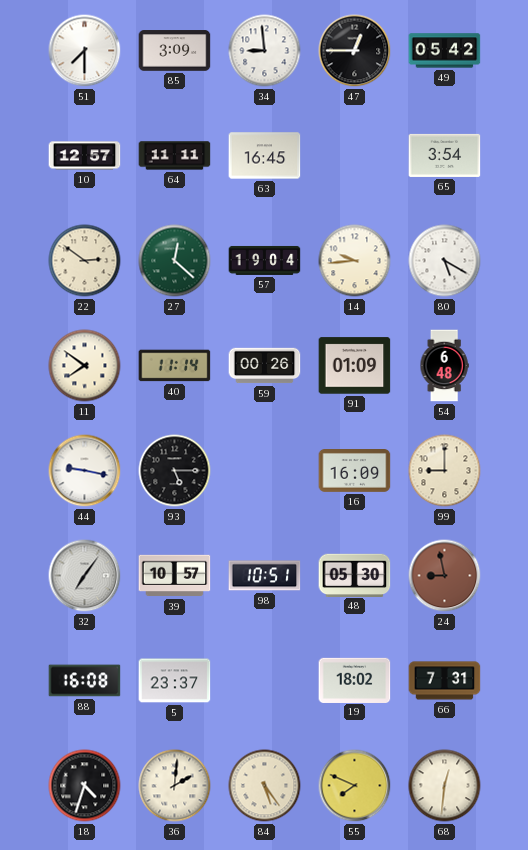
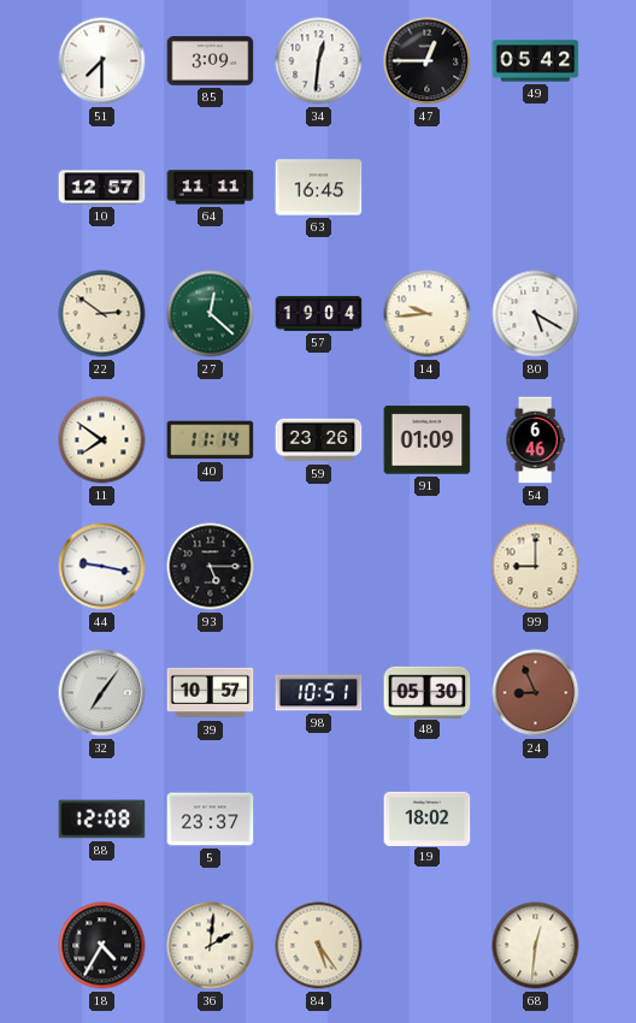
34: 8:59 -> 12:31
65: 3:54 -> none
59: 00:26 -> 23:26
54: 6:48 -> 6:46
16: 16:09 -> none
24: 8:58 -> 8:56
88: 16:08 -> 12:08
66: 7:31 -> none
18: 4:33 -> 4:35
55: 7:49 -> none
